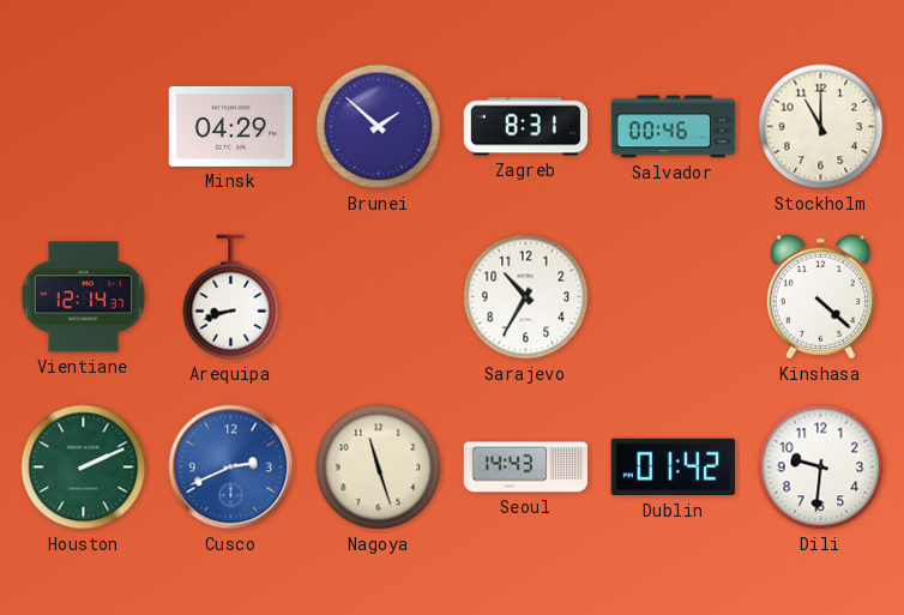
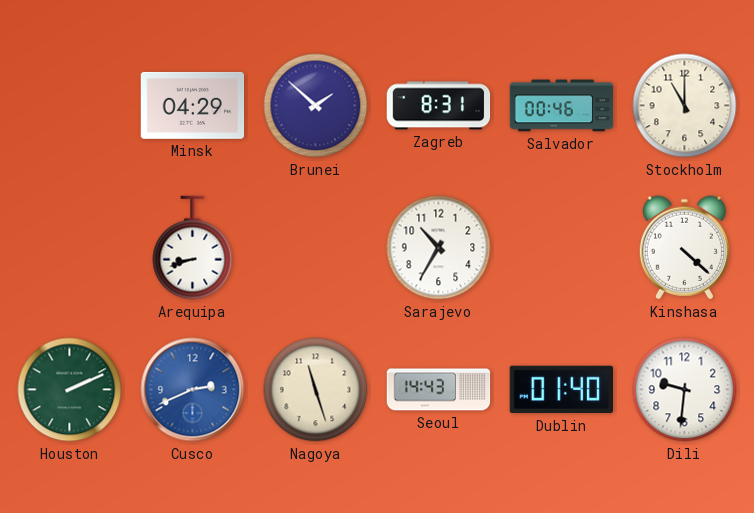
Vientiane: 12:14 -> none
Dublin: 01:42 -> 01:40
